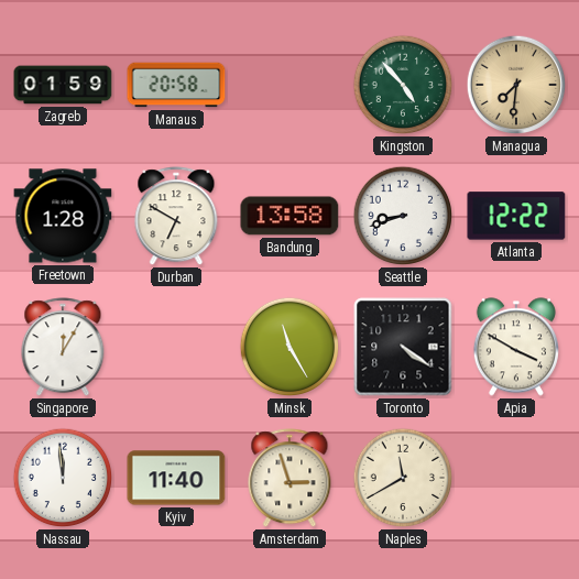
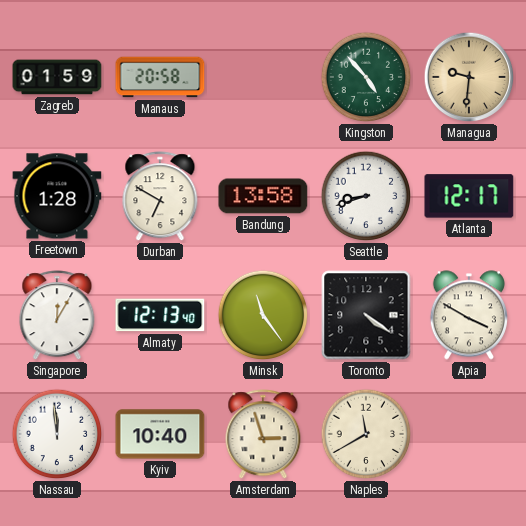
Managua: 7:31 -> 9:31
Atlanta: 12:22 -> 12:17
Almaty: none -> 12:13
Minsk: 11:25 -> 11:24
Kyiv: 11:40 -> 10:40
